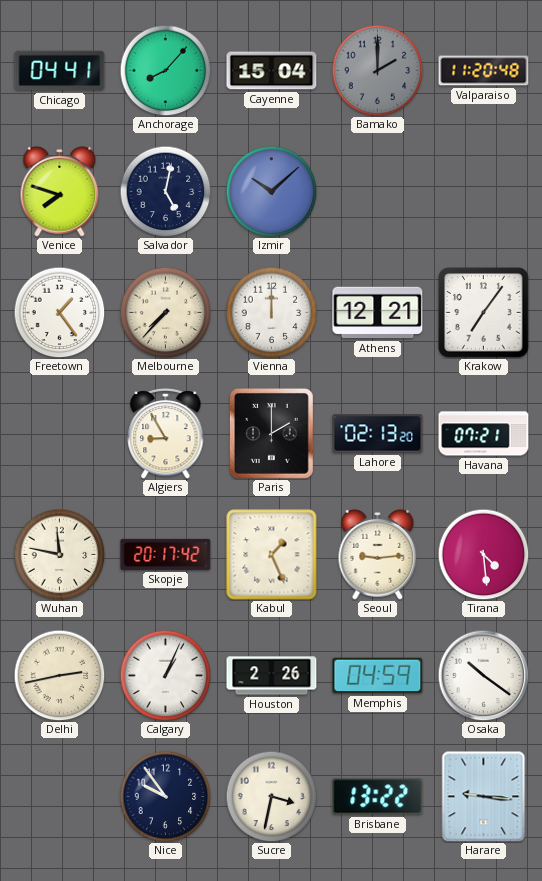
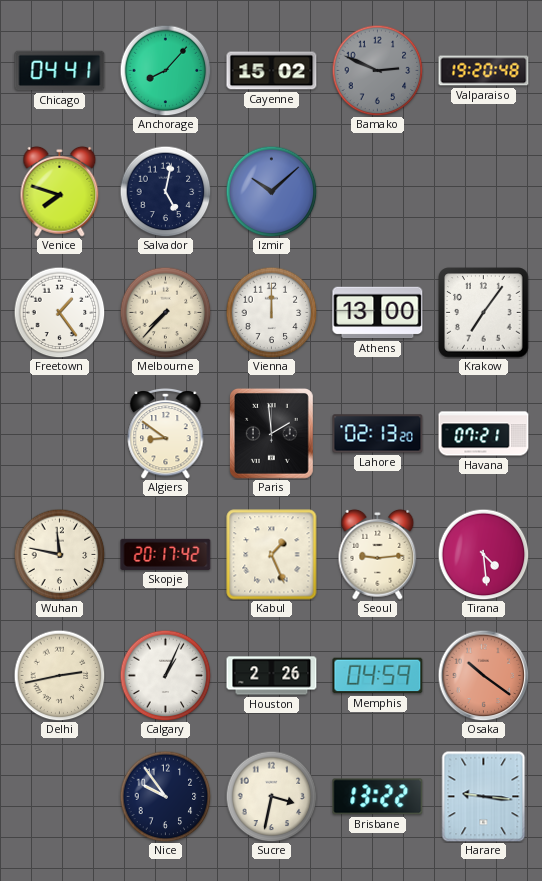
Cayenne: 15:04 -> 15:02
Bamako: 2:00 -> 2:49
Valparaiso: 11:20 -> 19:20
Athens: 12:21 -> 13:00
Algiers: 8:55 -> 8:51
Paris: 2:00 -> 1:59
Osaka dial: white -> salmon
